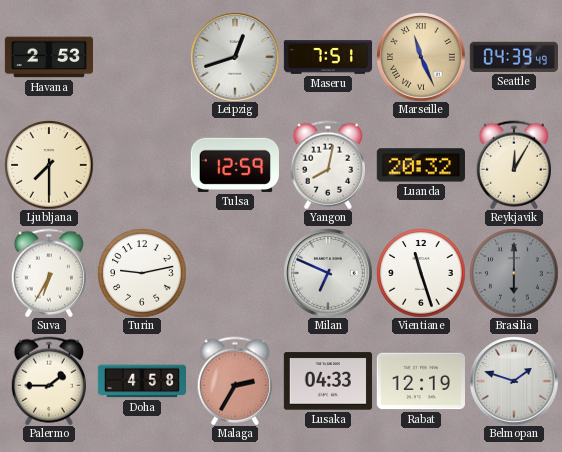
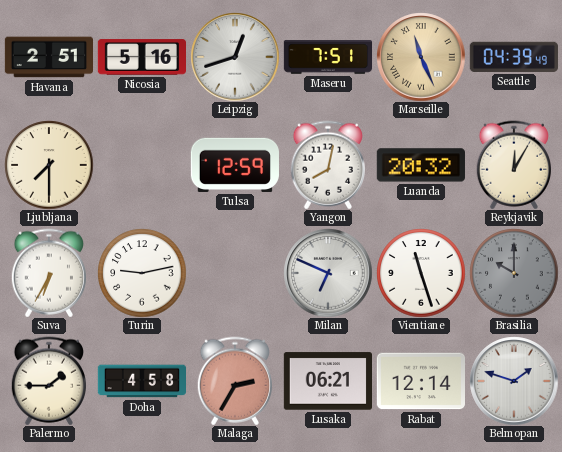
Havana: 2:53 -> 2:51
Nicosia: none -> 5:16
Brasilia: 6:00 -> 10:00
Lusaka: 04:33 -> 06:21
Rabat: 12:19 -> 12:14
